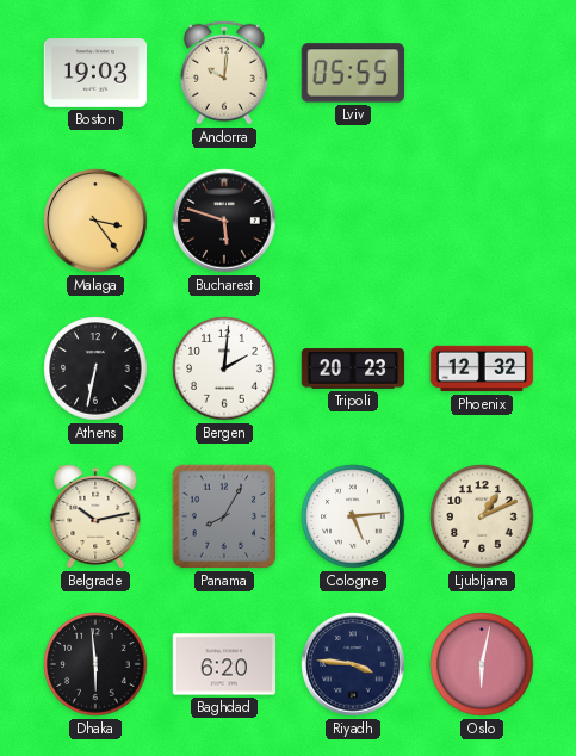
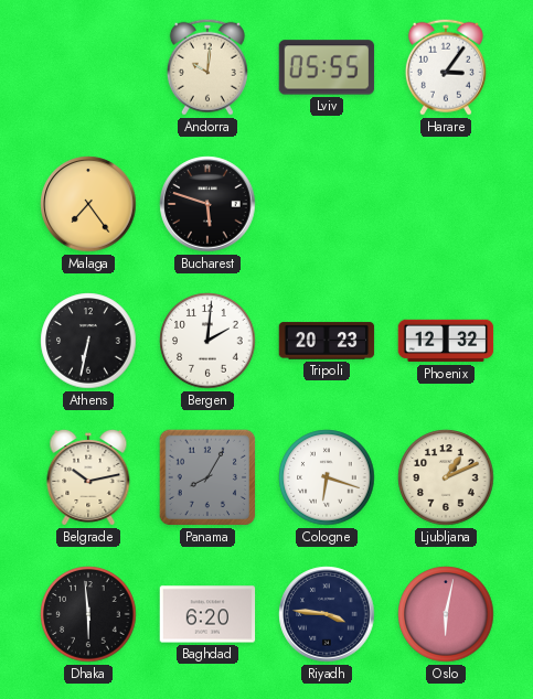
Boston: 19:03 -> none
Harare: none -> 3:06
Malaga: 3:24 -> 7:24
Cologne: 5:14 -> 6:18
